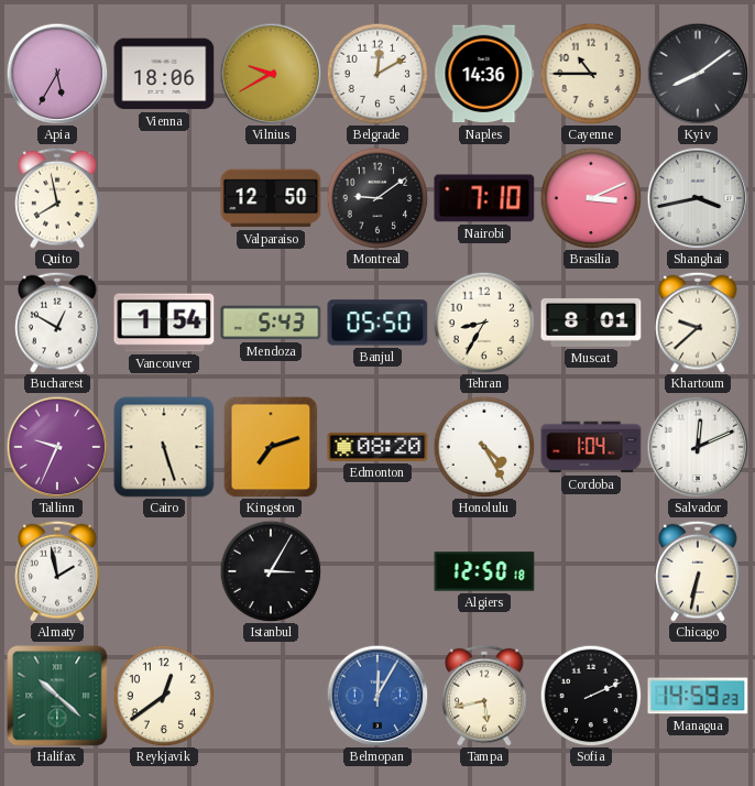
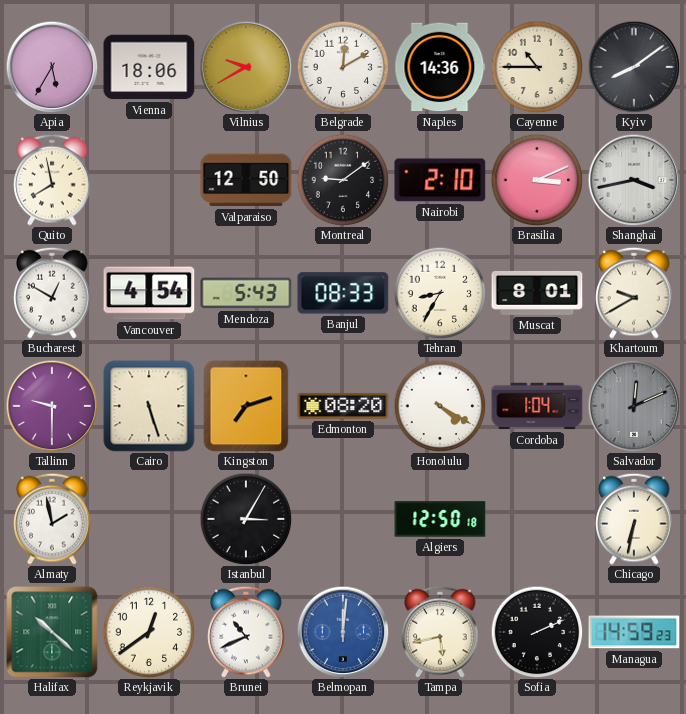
Nairobi: 7:10 -> 2:10
Vancouver: 1:54 -> 4:54
Banjul: 05:50 -> 08:33
Khartoum: 9:38 -> 9:40
Tallinn: 9:34 -> 9:30
Honolulu: 4:25 -> 4:20
Salvador dial: white -> grey
Brunei: none -> 10:41
Belmopan: 12:05 -> 12:01
